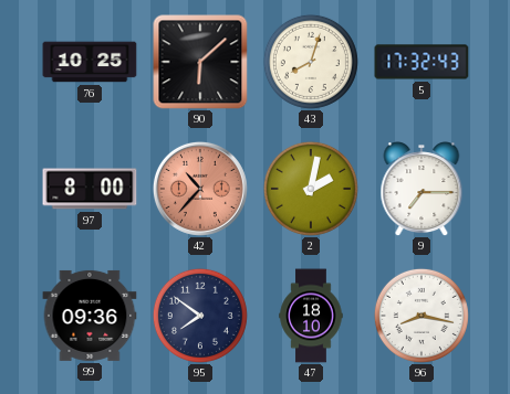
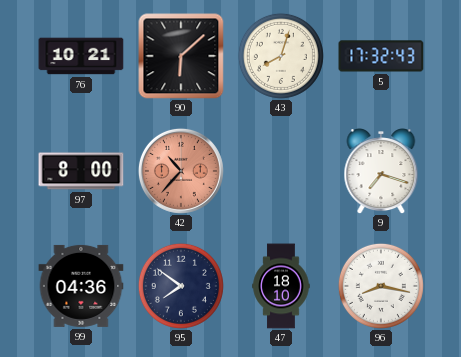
76: 10:25 -> 10:21
2: 2:02 -> none
9: 7:15 -> 7:18
99: 09:36 -> 04:36
